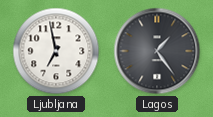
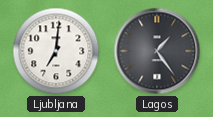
Ljubljana: 6:58 -> 7:01
